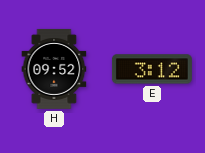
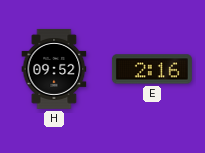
E: 3:12 -> 2:16
